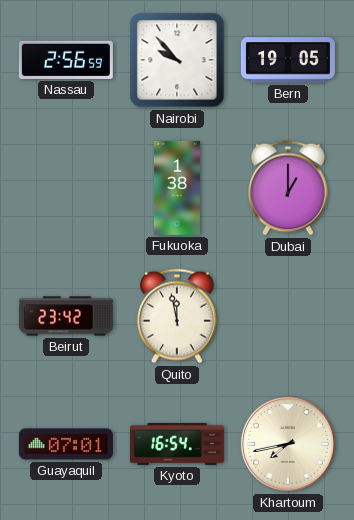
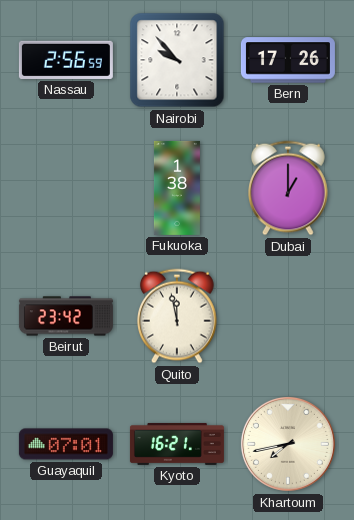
Bern: 19:05 -> 17:26
Kyoto: 16:54 -> 16:21
